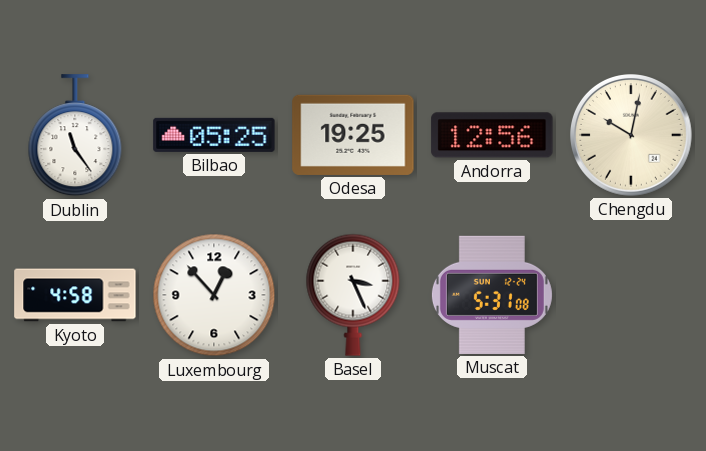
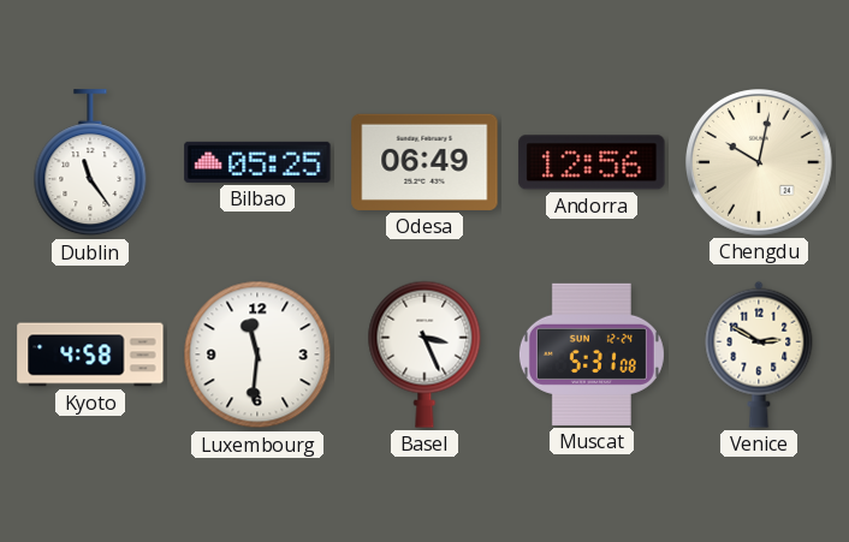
Odesa: 19:25 -> 06:49
Luxembourg: 12:53 -> 11:31
Venice: none -> 2:50
